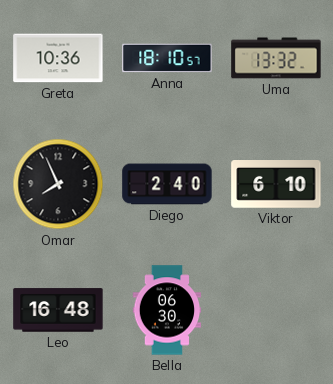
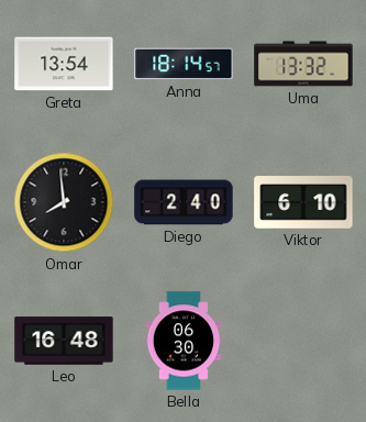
Greta: 10:36 -> 13:54
Anna: 18:10 -> 18:14
Omar: 7:56 -> 7:59
